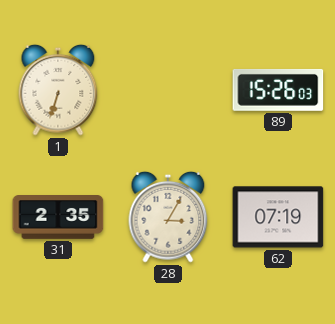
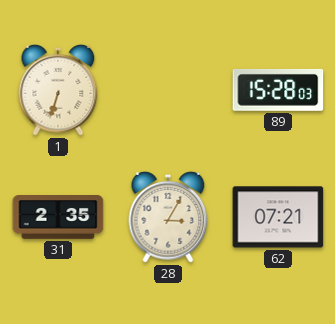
89: 15:26 -> 15:28
62: 07:19 -> 07:21
